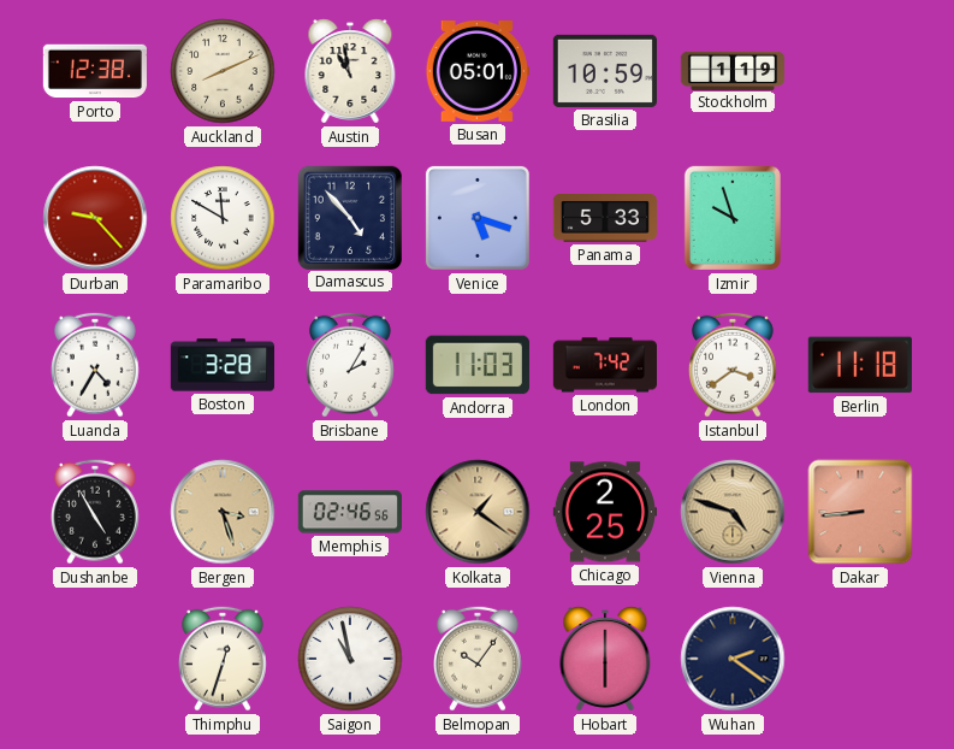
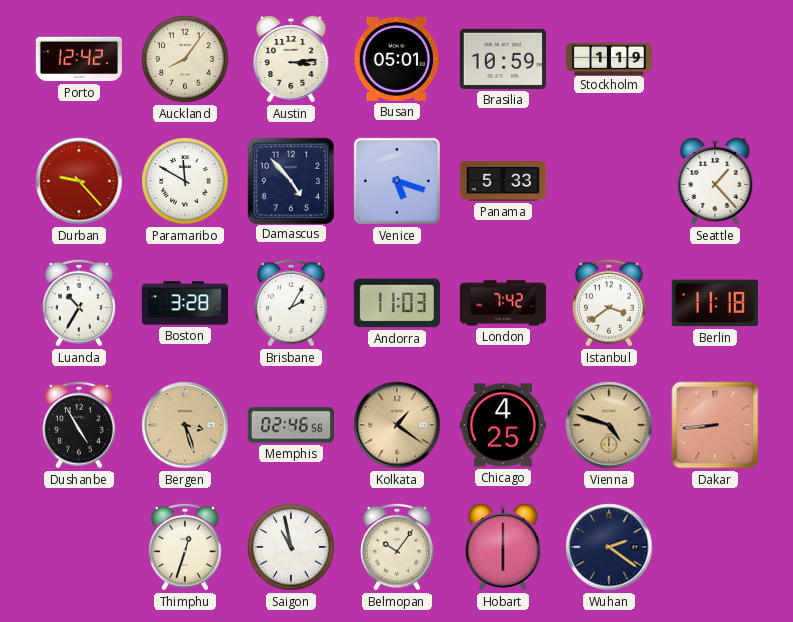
Porto: 12:38 -> 12:42
Auckland: 8:11 -> 8:06
Austin: 10:58 -> 3:14
Izmir: 9:57 -> none
Seattle: none -> 1:23
Luanda: 4:35 -> 10:35
Chicago: 2:25 -> 4:25
